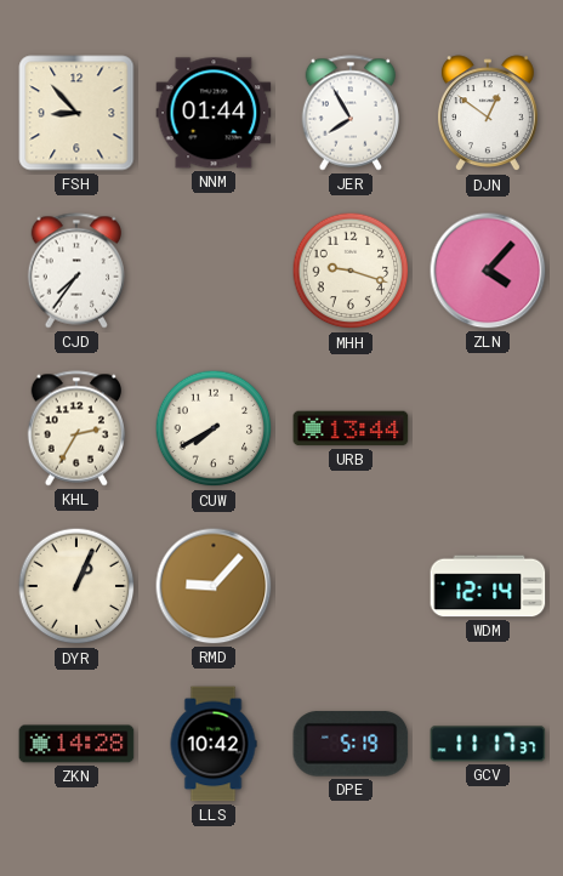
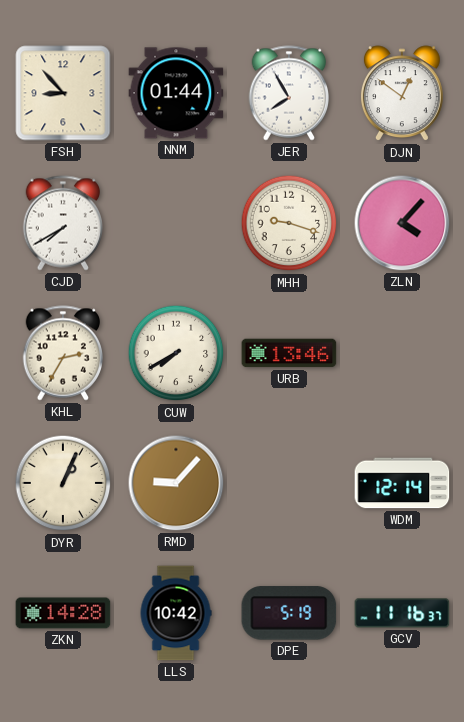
CJD: 7:36 -> 7:40
URB: 13:44 -> 13:46
GCV: 11:17 -> 11:16
